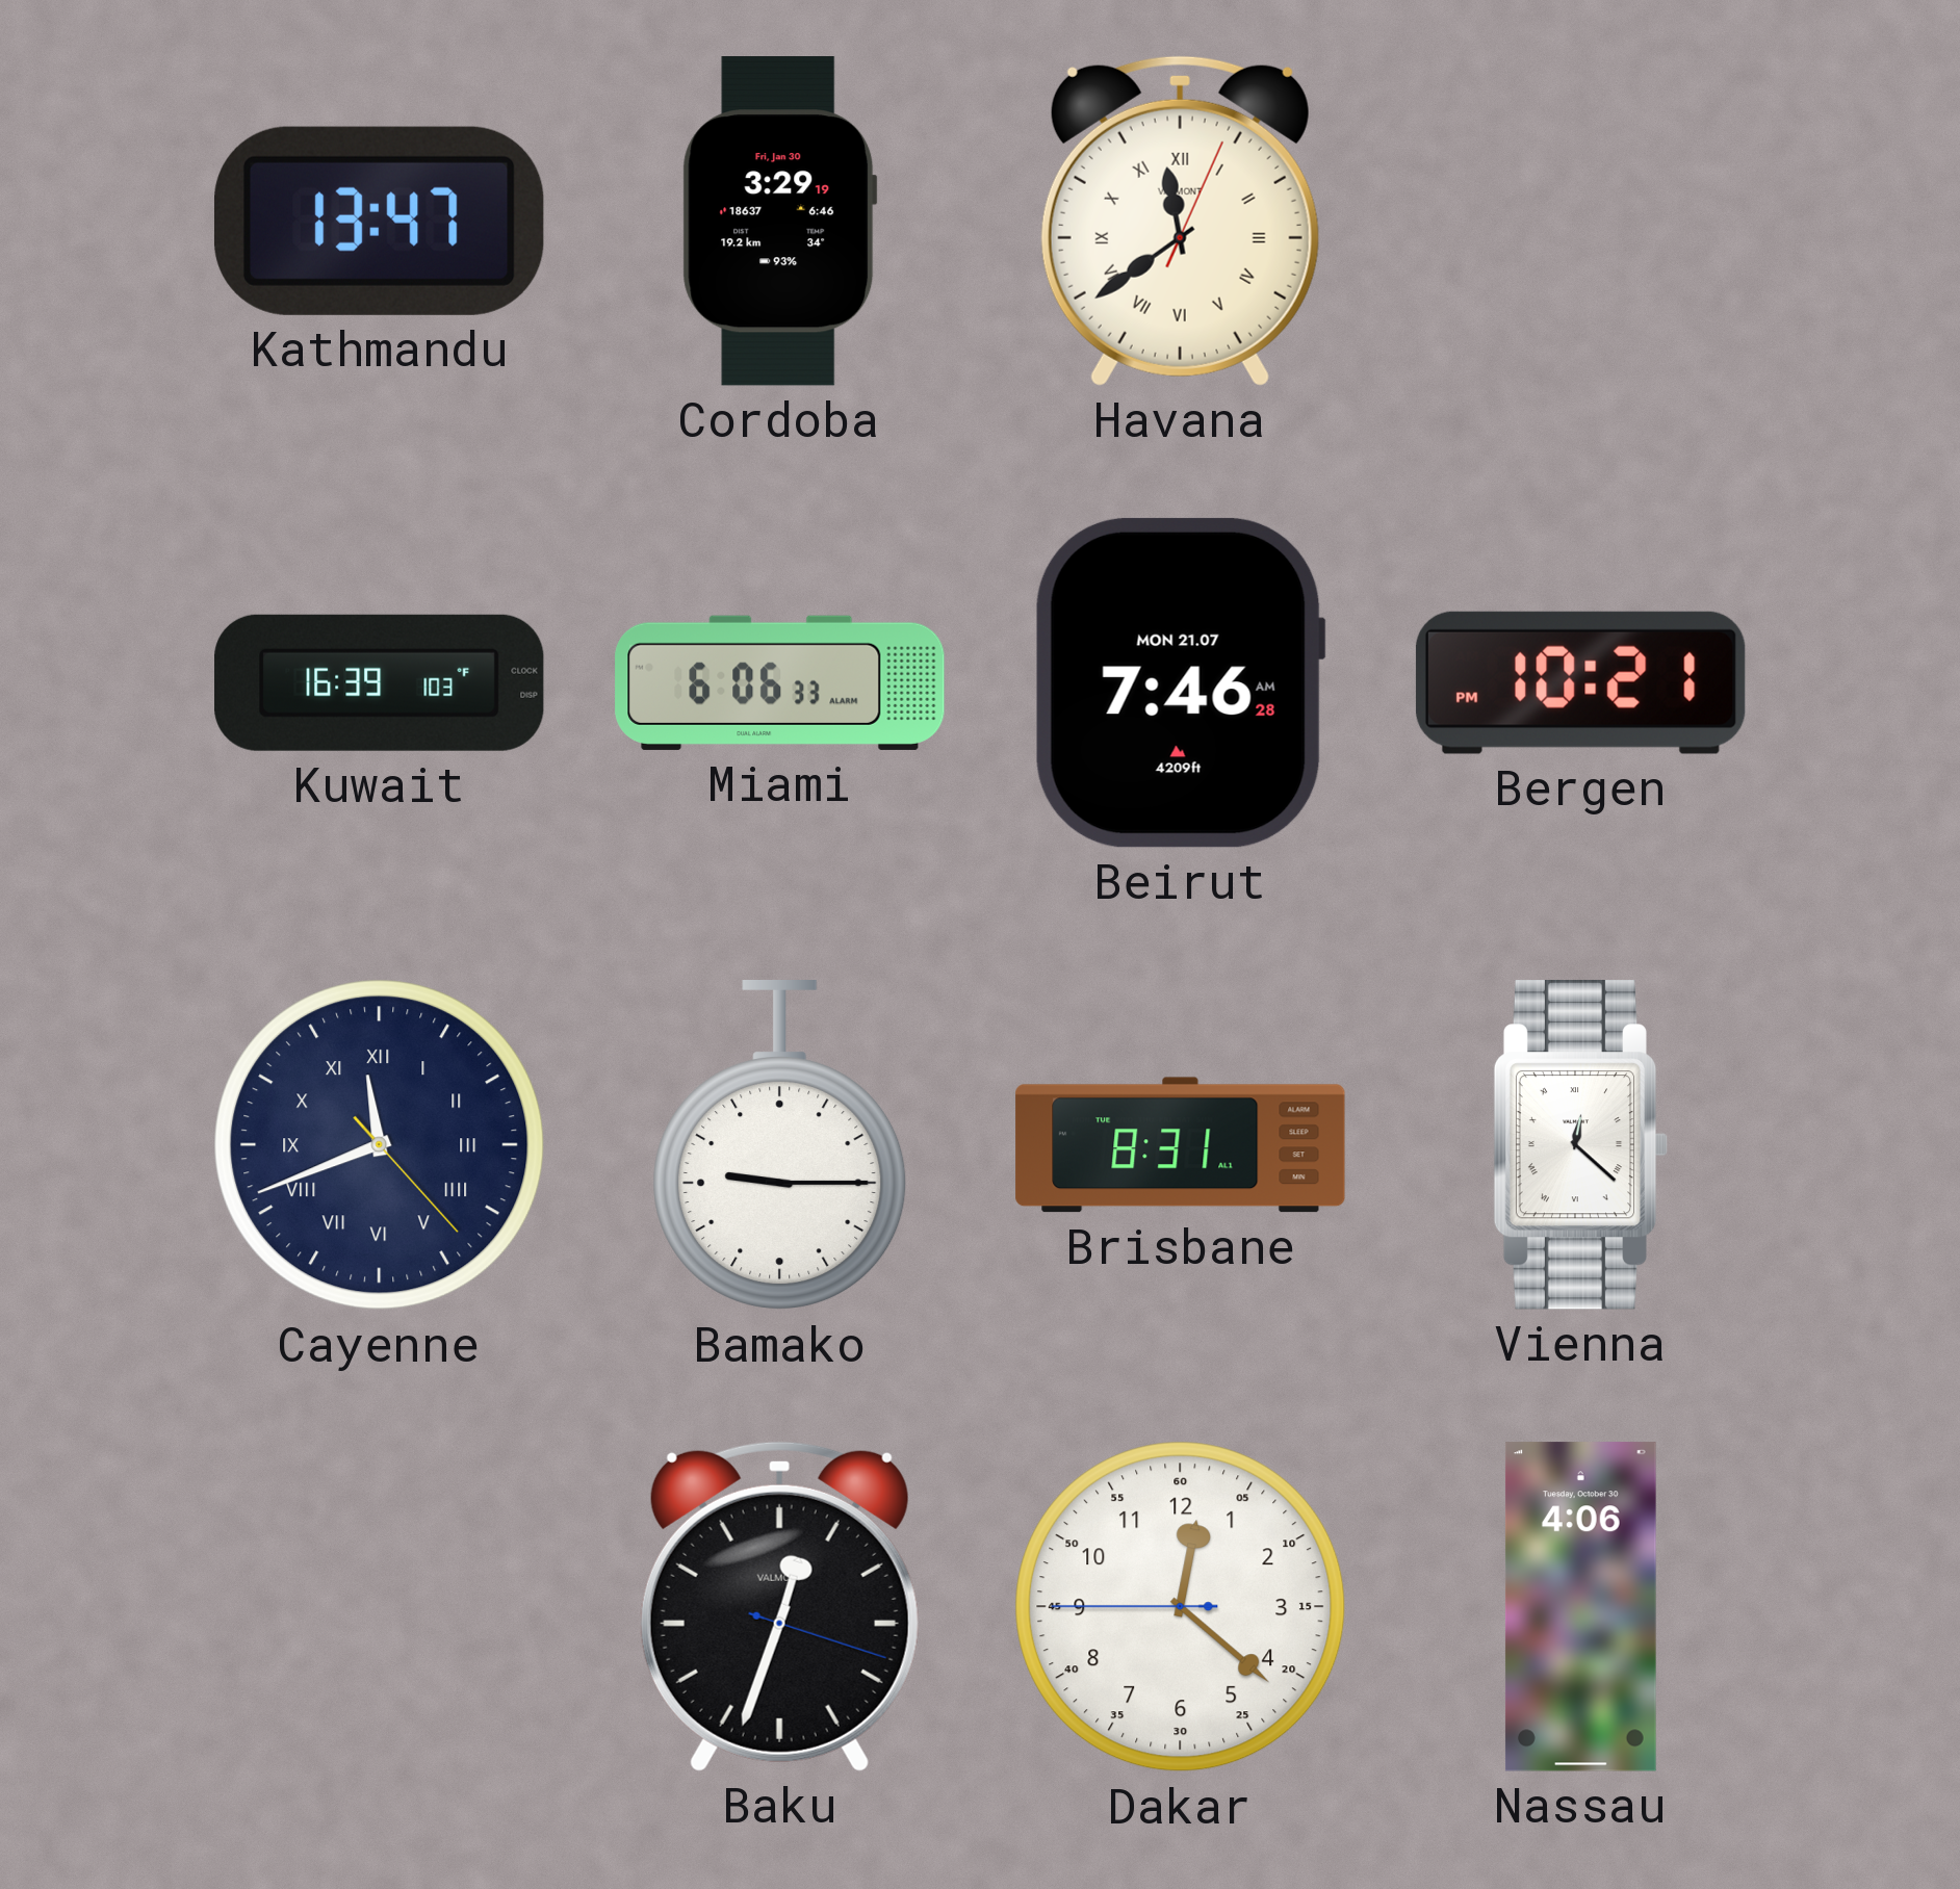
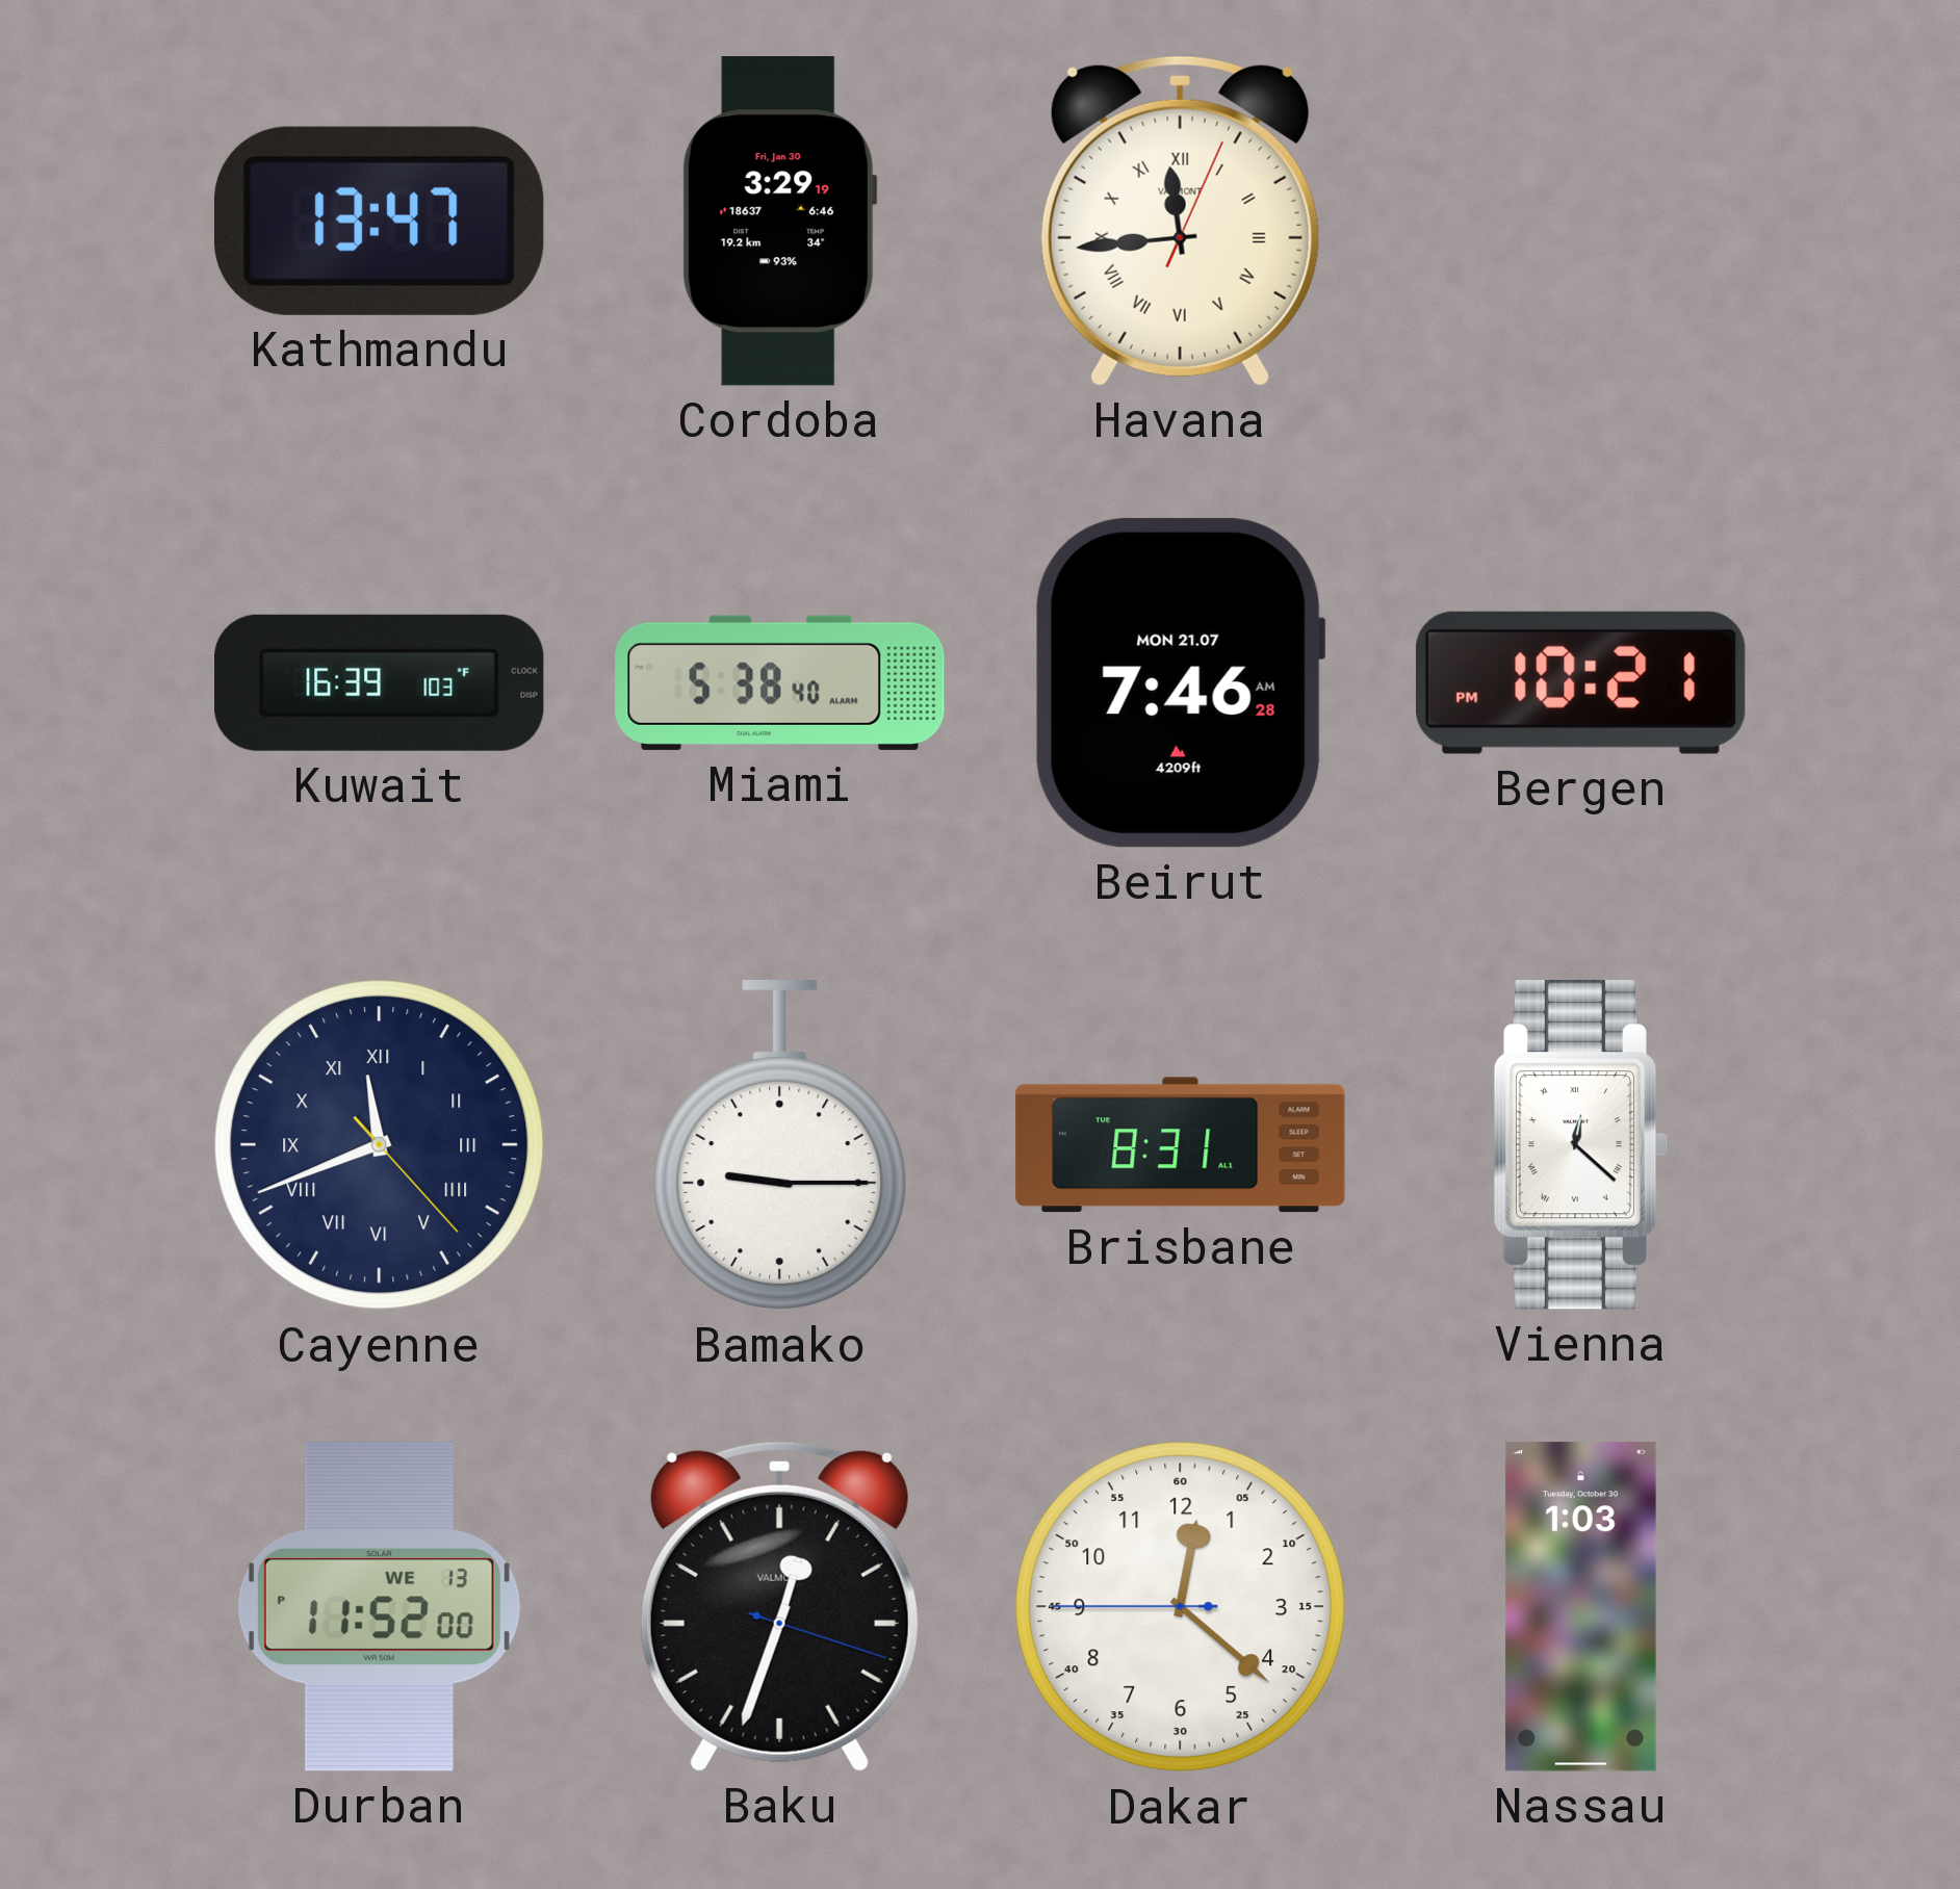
Havana: 11:39 -> 11:44
Miami: 6:06 -> 5:38
Durban: none -> 11:52
Nassau: 4:06 -> 1:03
